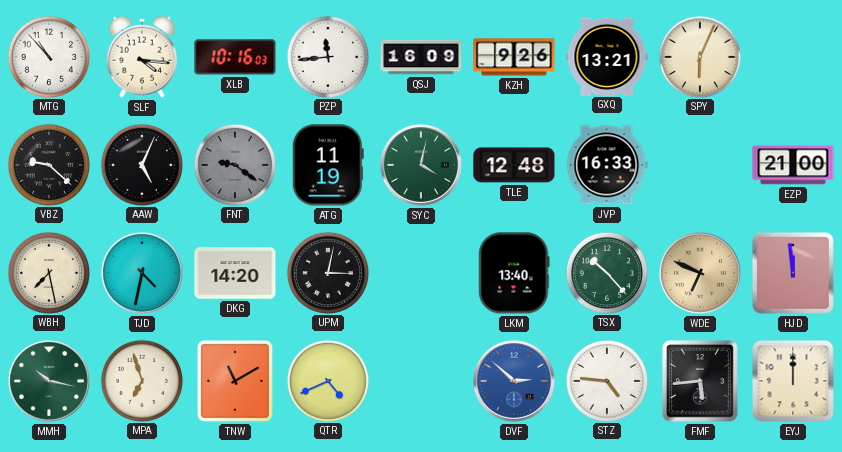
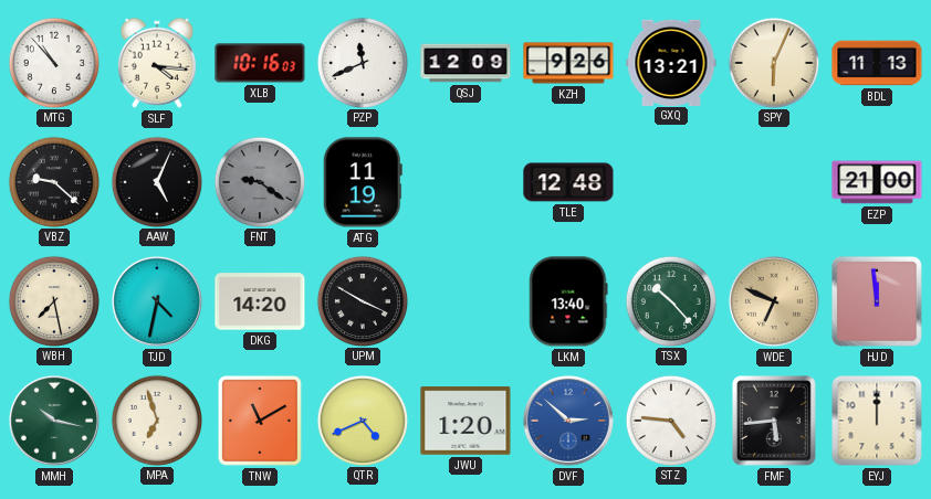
PZP: 11:44 -> 11:41
QSJ: 16:09 -> 12:09
BDL: none -> 11:13
SYC: 4:02 -> none
JVP: 16:33 -> none
UPM: 3:02 -> 3:50
JWU: none -> 1:20
